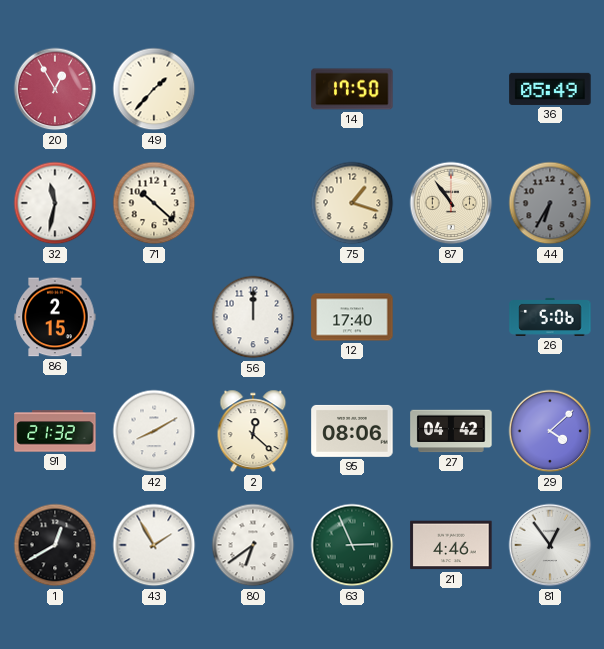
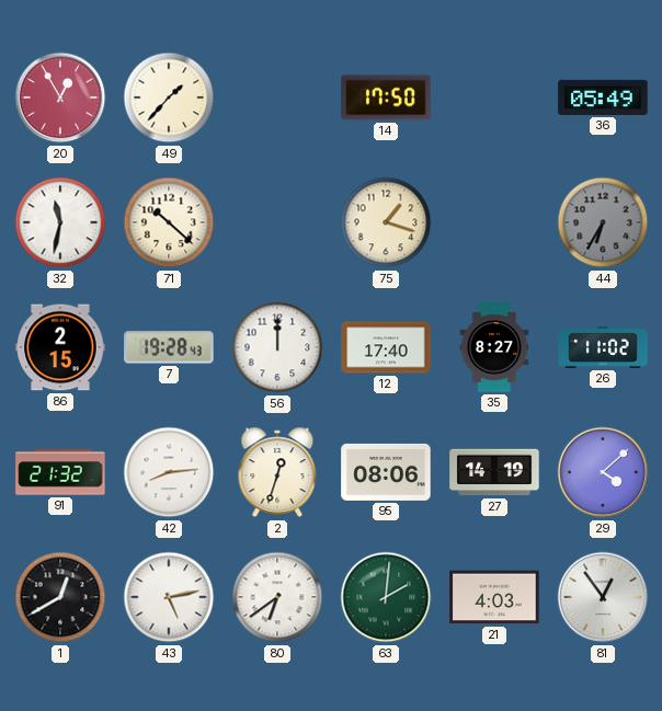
87: 10:54 -> none
7: none -> 19:28
35: none -> 8:27
26: 5:06 -> 11:02
42: 8:10 -> 8:14
2: 12:22 -> 12:33
27: 04:42 -> 14:19
43: 1:55 -> 5:13
63: 2:56 -> 2:01
21: 4:46 -> 4:03
